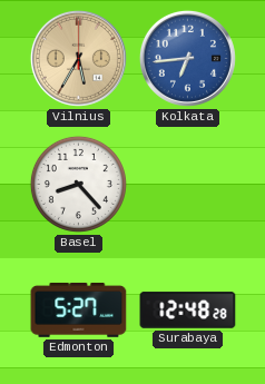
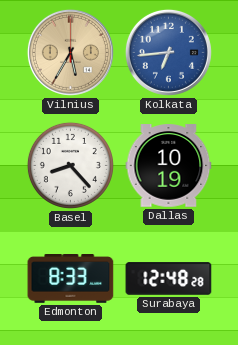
Dallas: none -> 10:19
Edmonton: 5:27 -> 8:33
